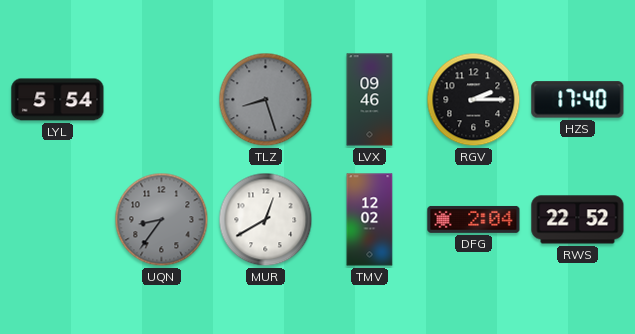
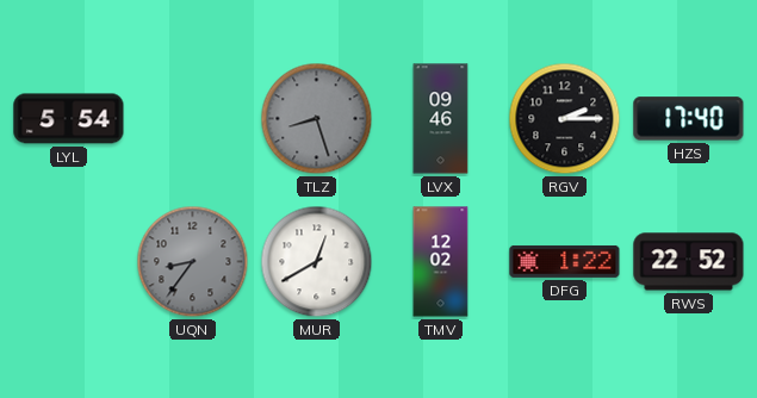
DFG: 2:04 -> 1:22
